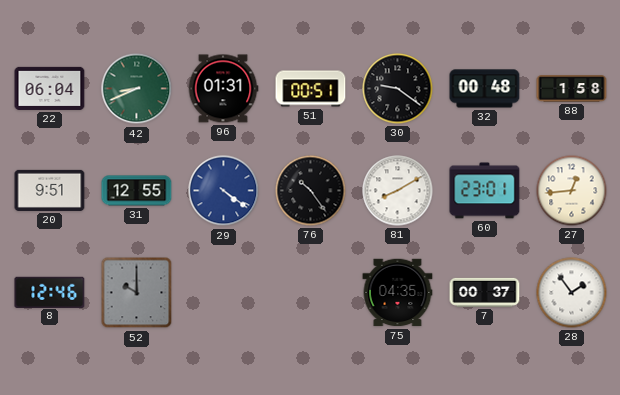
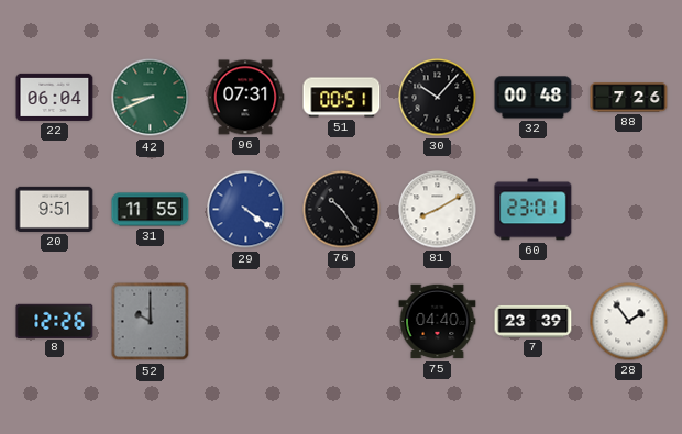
96: 01:31 -> 07:31
30: 9:21 -> 10:07
88: 1:58 -> 7:26
31: 12:55 -> 11:55
27: 12:44 -> none
8: 12:46 -> 12:26
75: 04:35 -> 04:40
7: 00:37 -> 23:39
